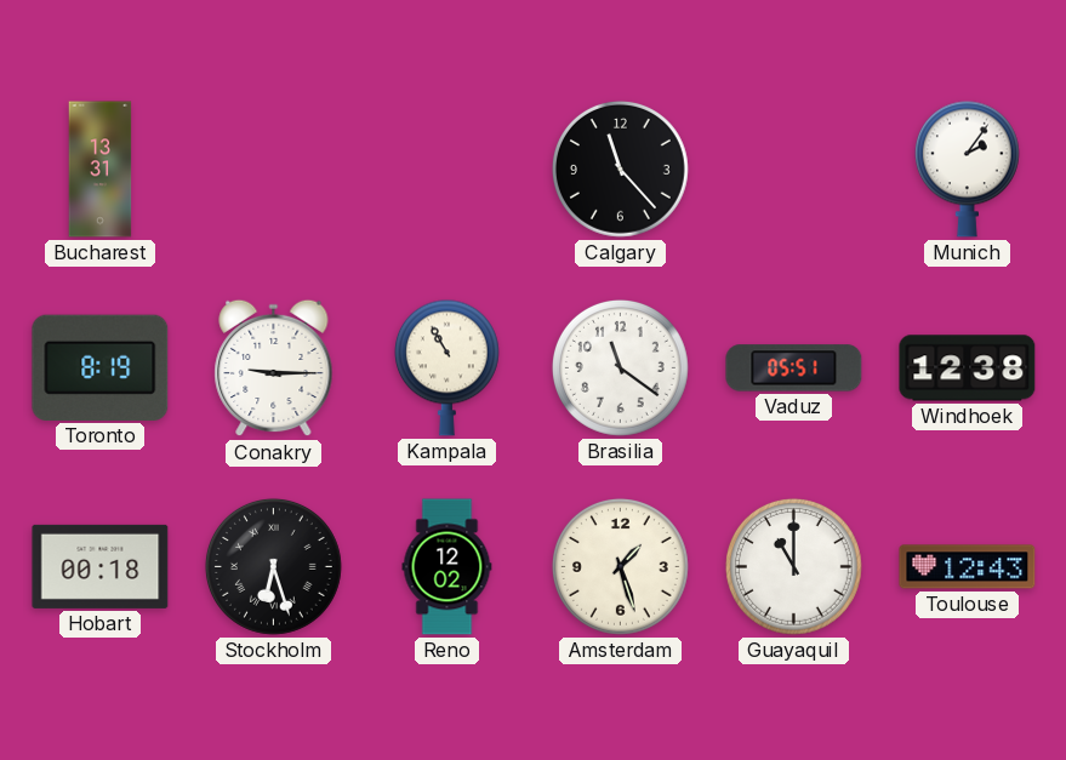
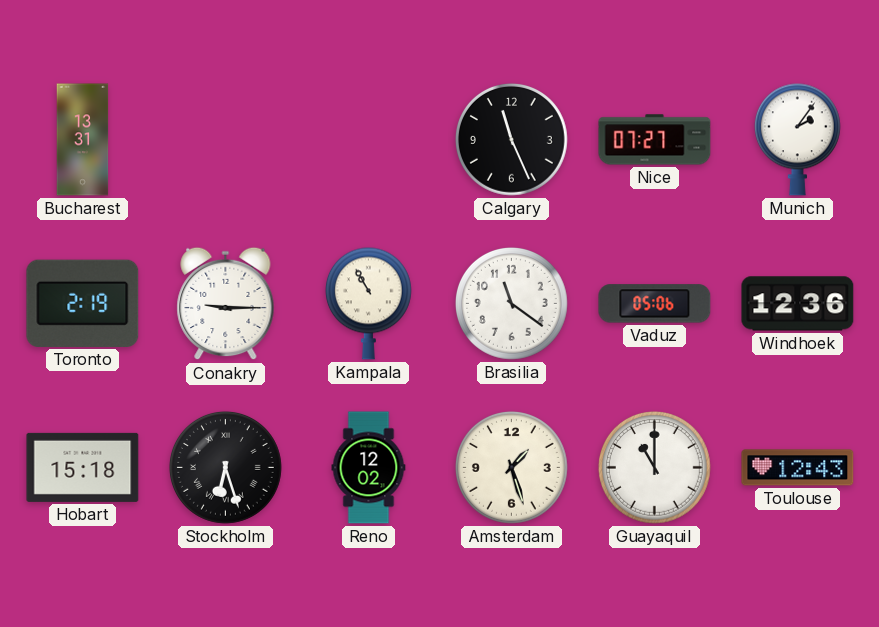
Calgary: 11:23 -> 11:26
Nice: none -> 07:27
Toronto: 8:19 -> 2:19
Vaduz: 05:51 -> 05:06
Windhoek: 12:38 -> 12:36
Hobart: 00:18 -> 15:18
